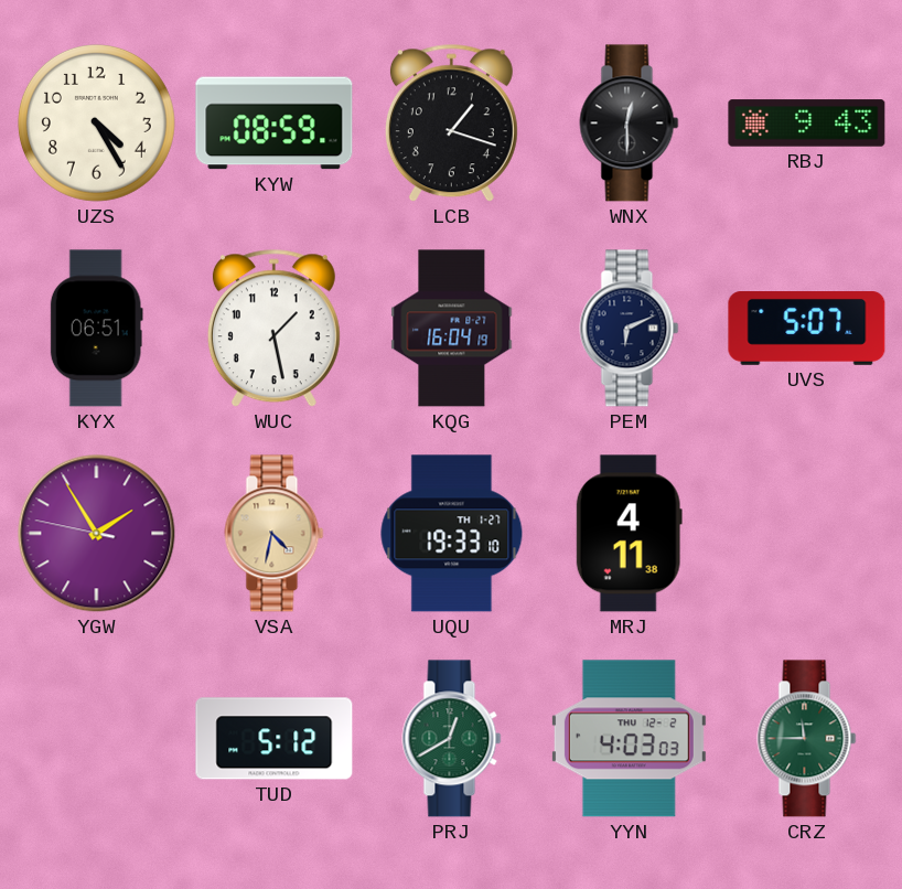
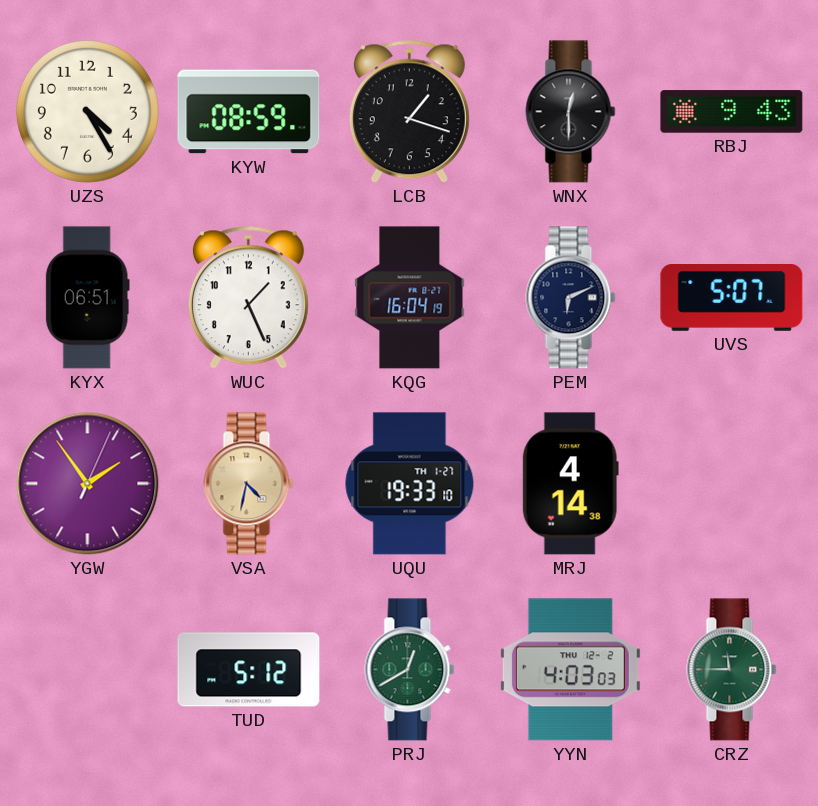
WUC: 1:28 -> 1:26
YGW: 1:54:47 -> 1:54:04
MRJ: 4:11 -> 4:14
